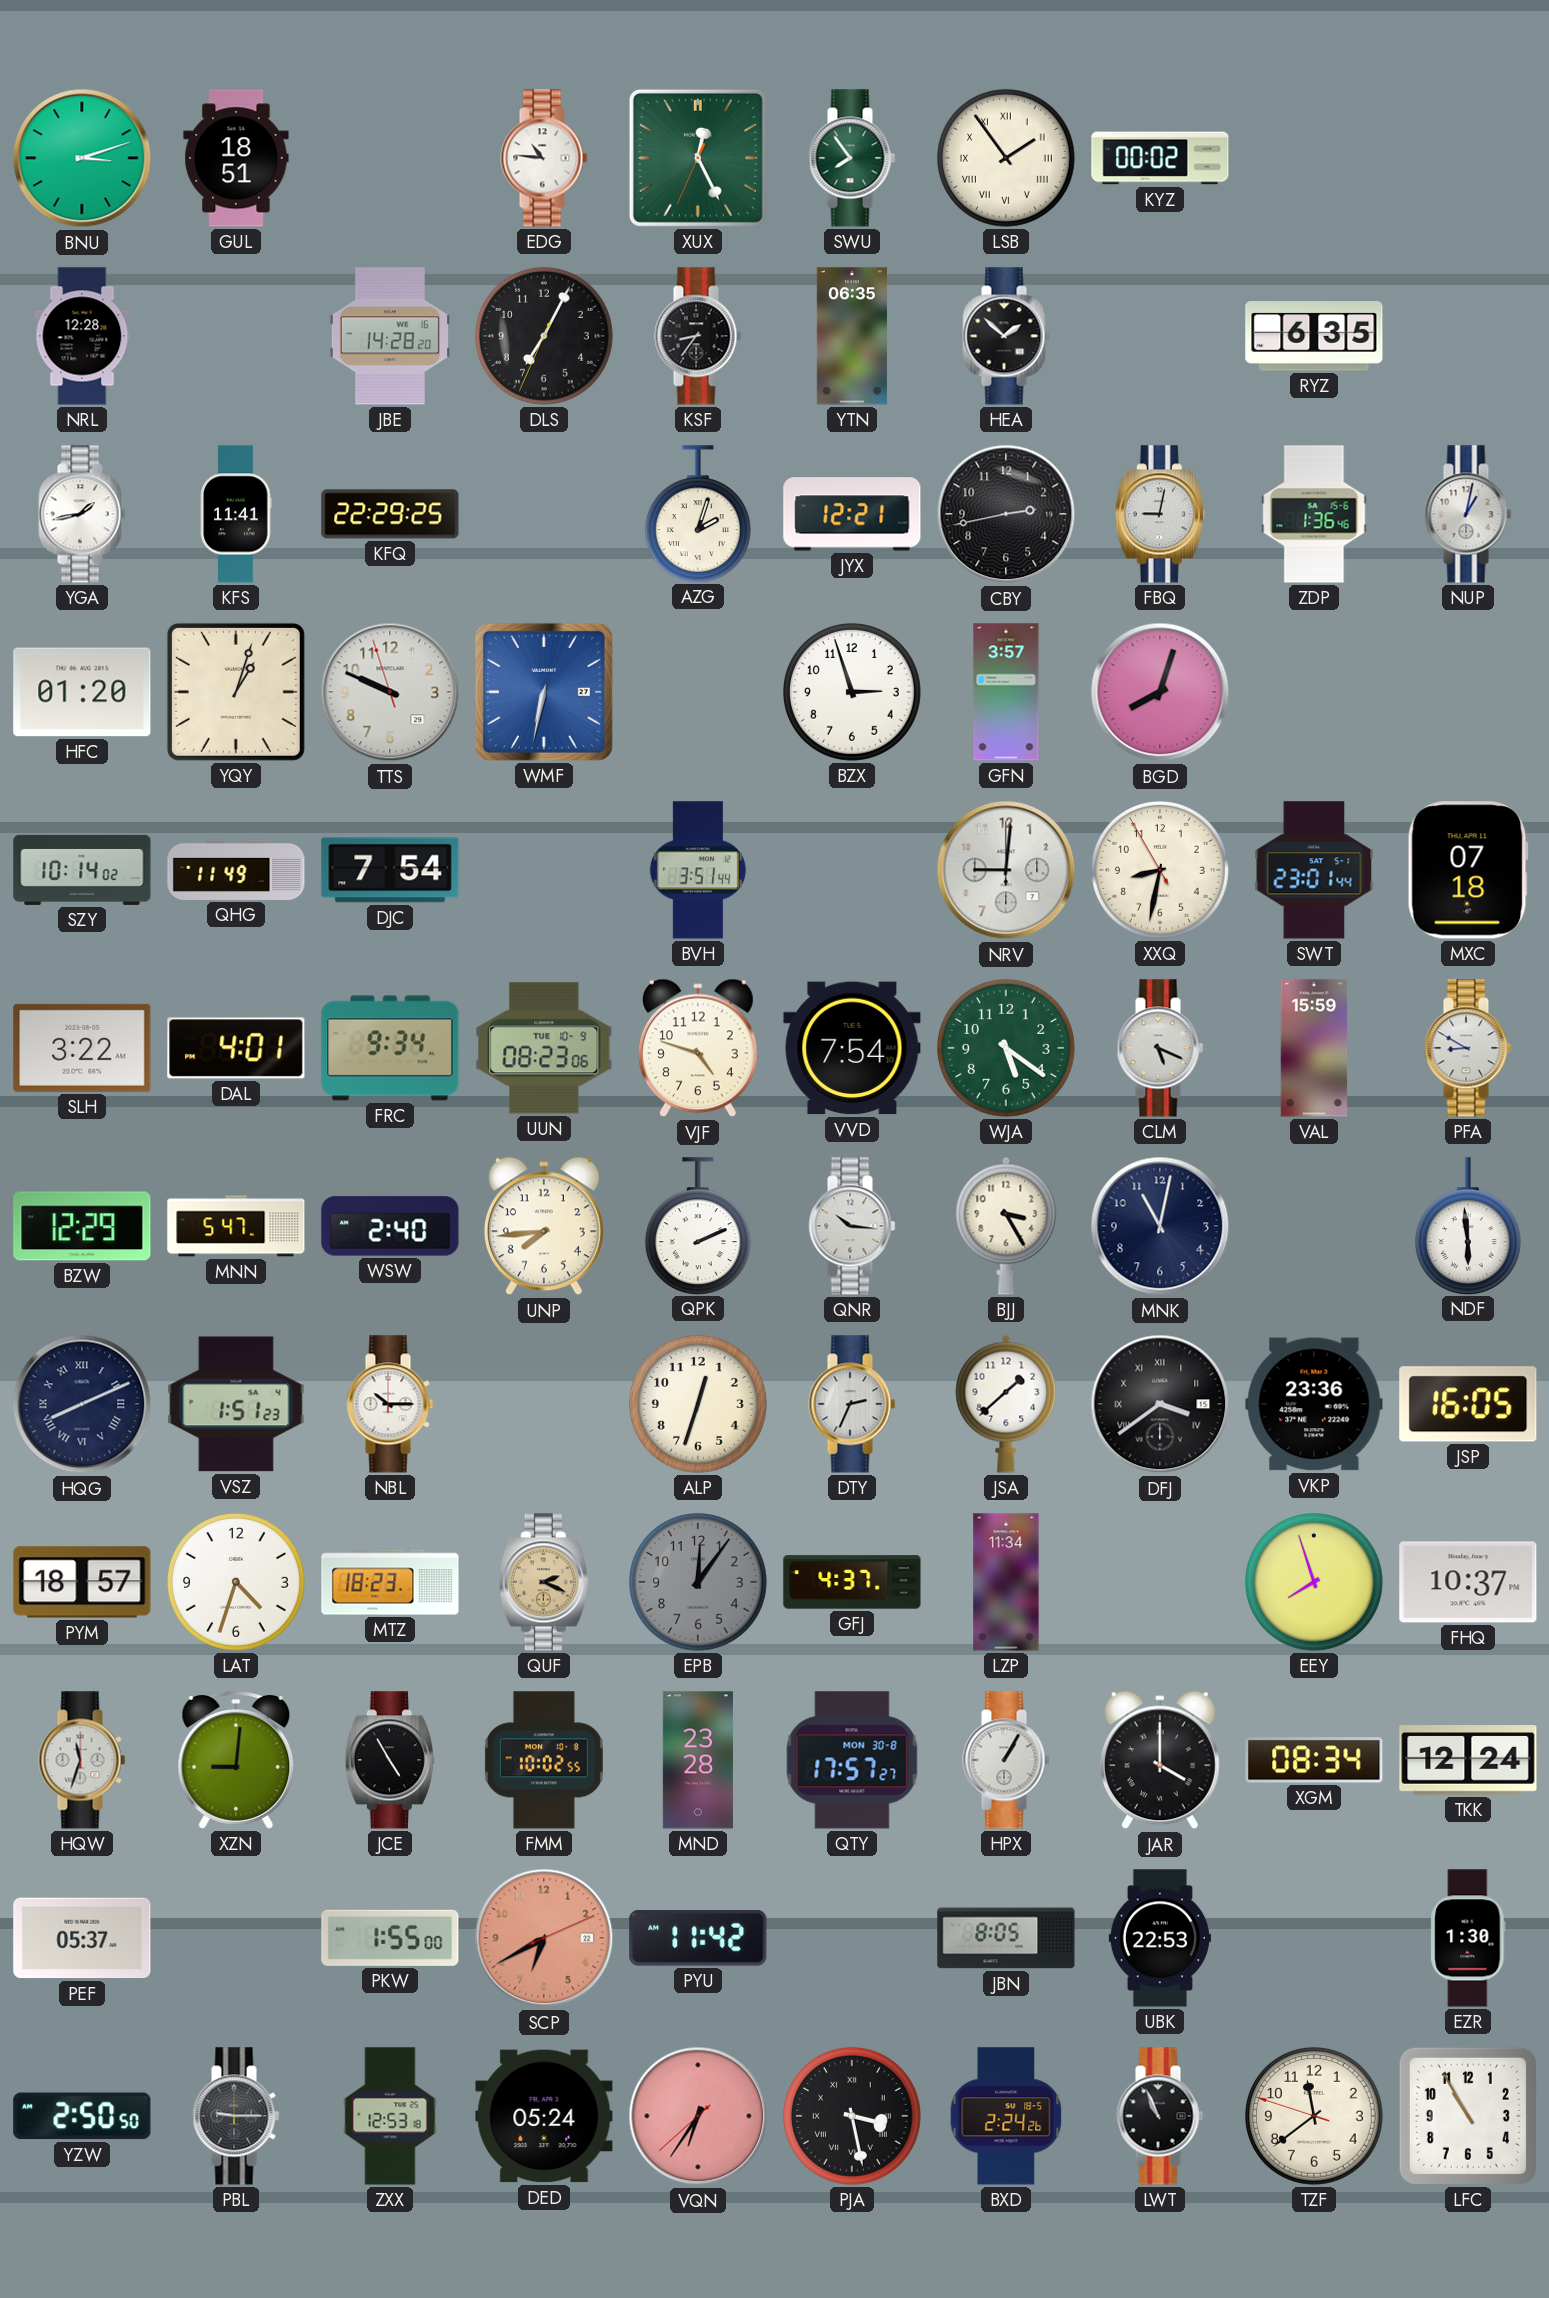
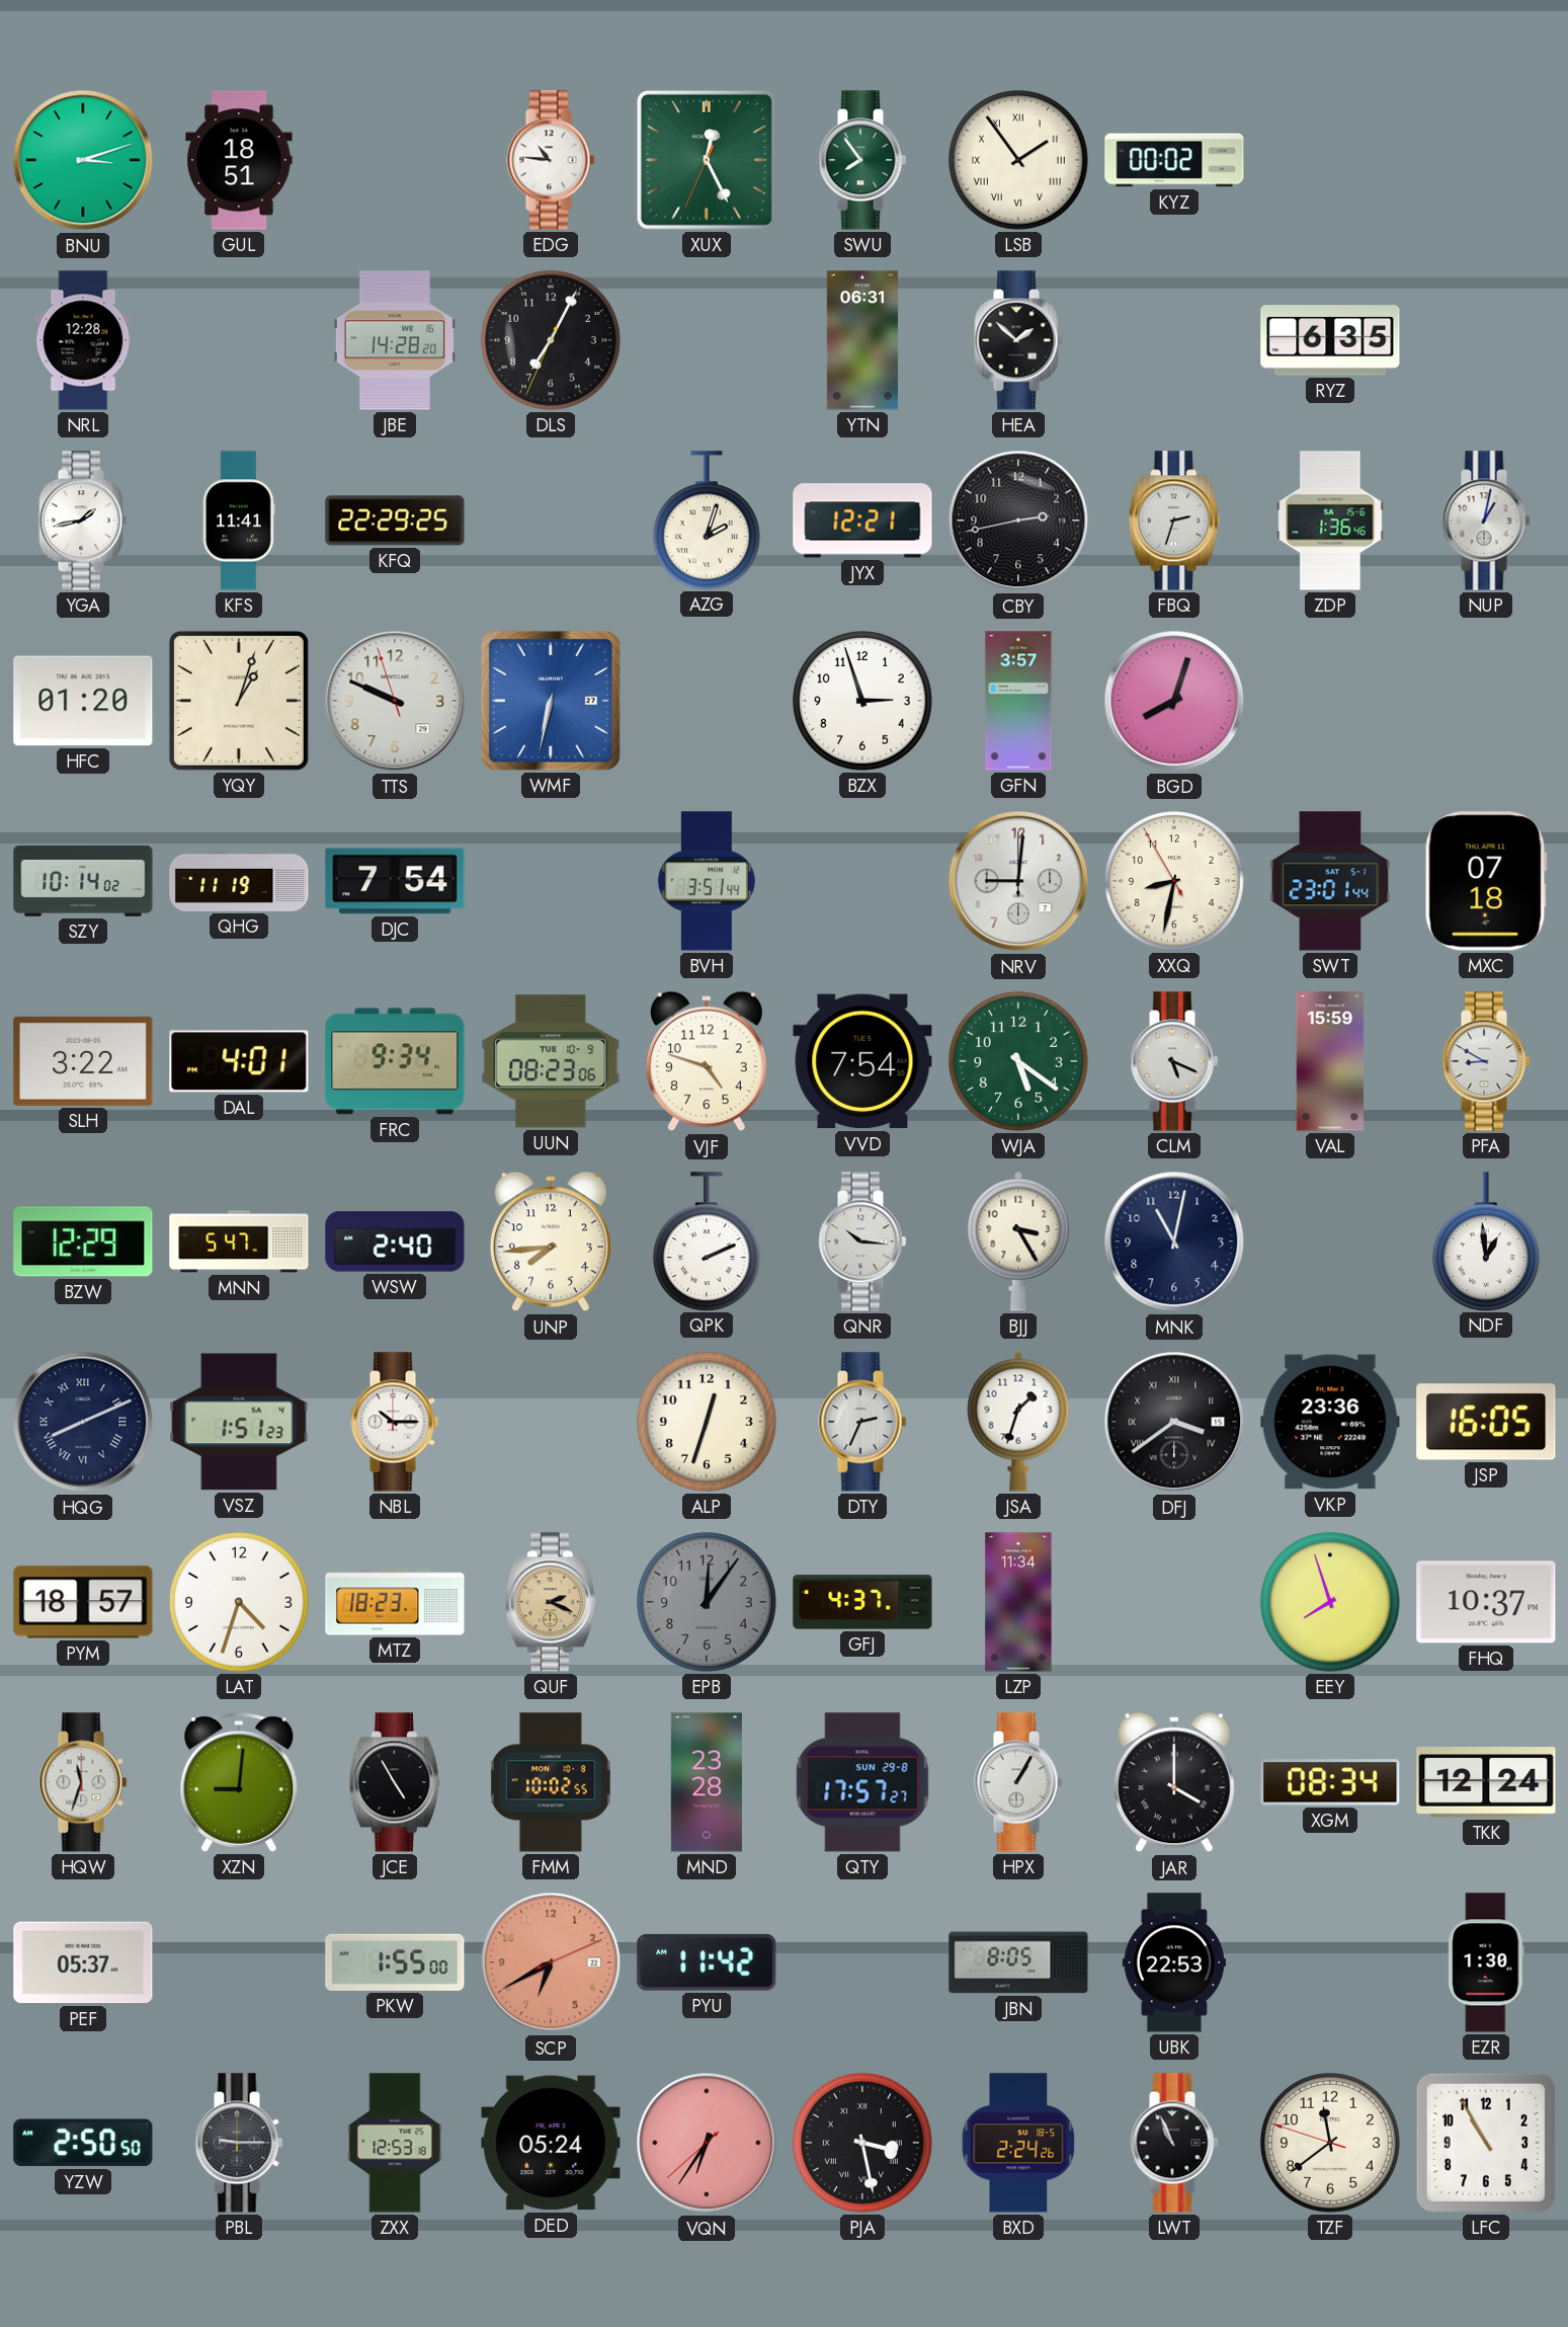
KSF: 8:36 -> none
YTN: 06:35 -> 06:31
FBQ: 9:02 -> 2:33
QHG: 11:49 -> 11:19
NDF: 5:59 -> 12:59
JSA: 1:38 -> 1:33
QTY date: MON 30-8 -> SUN 29-8
